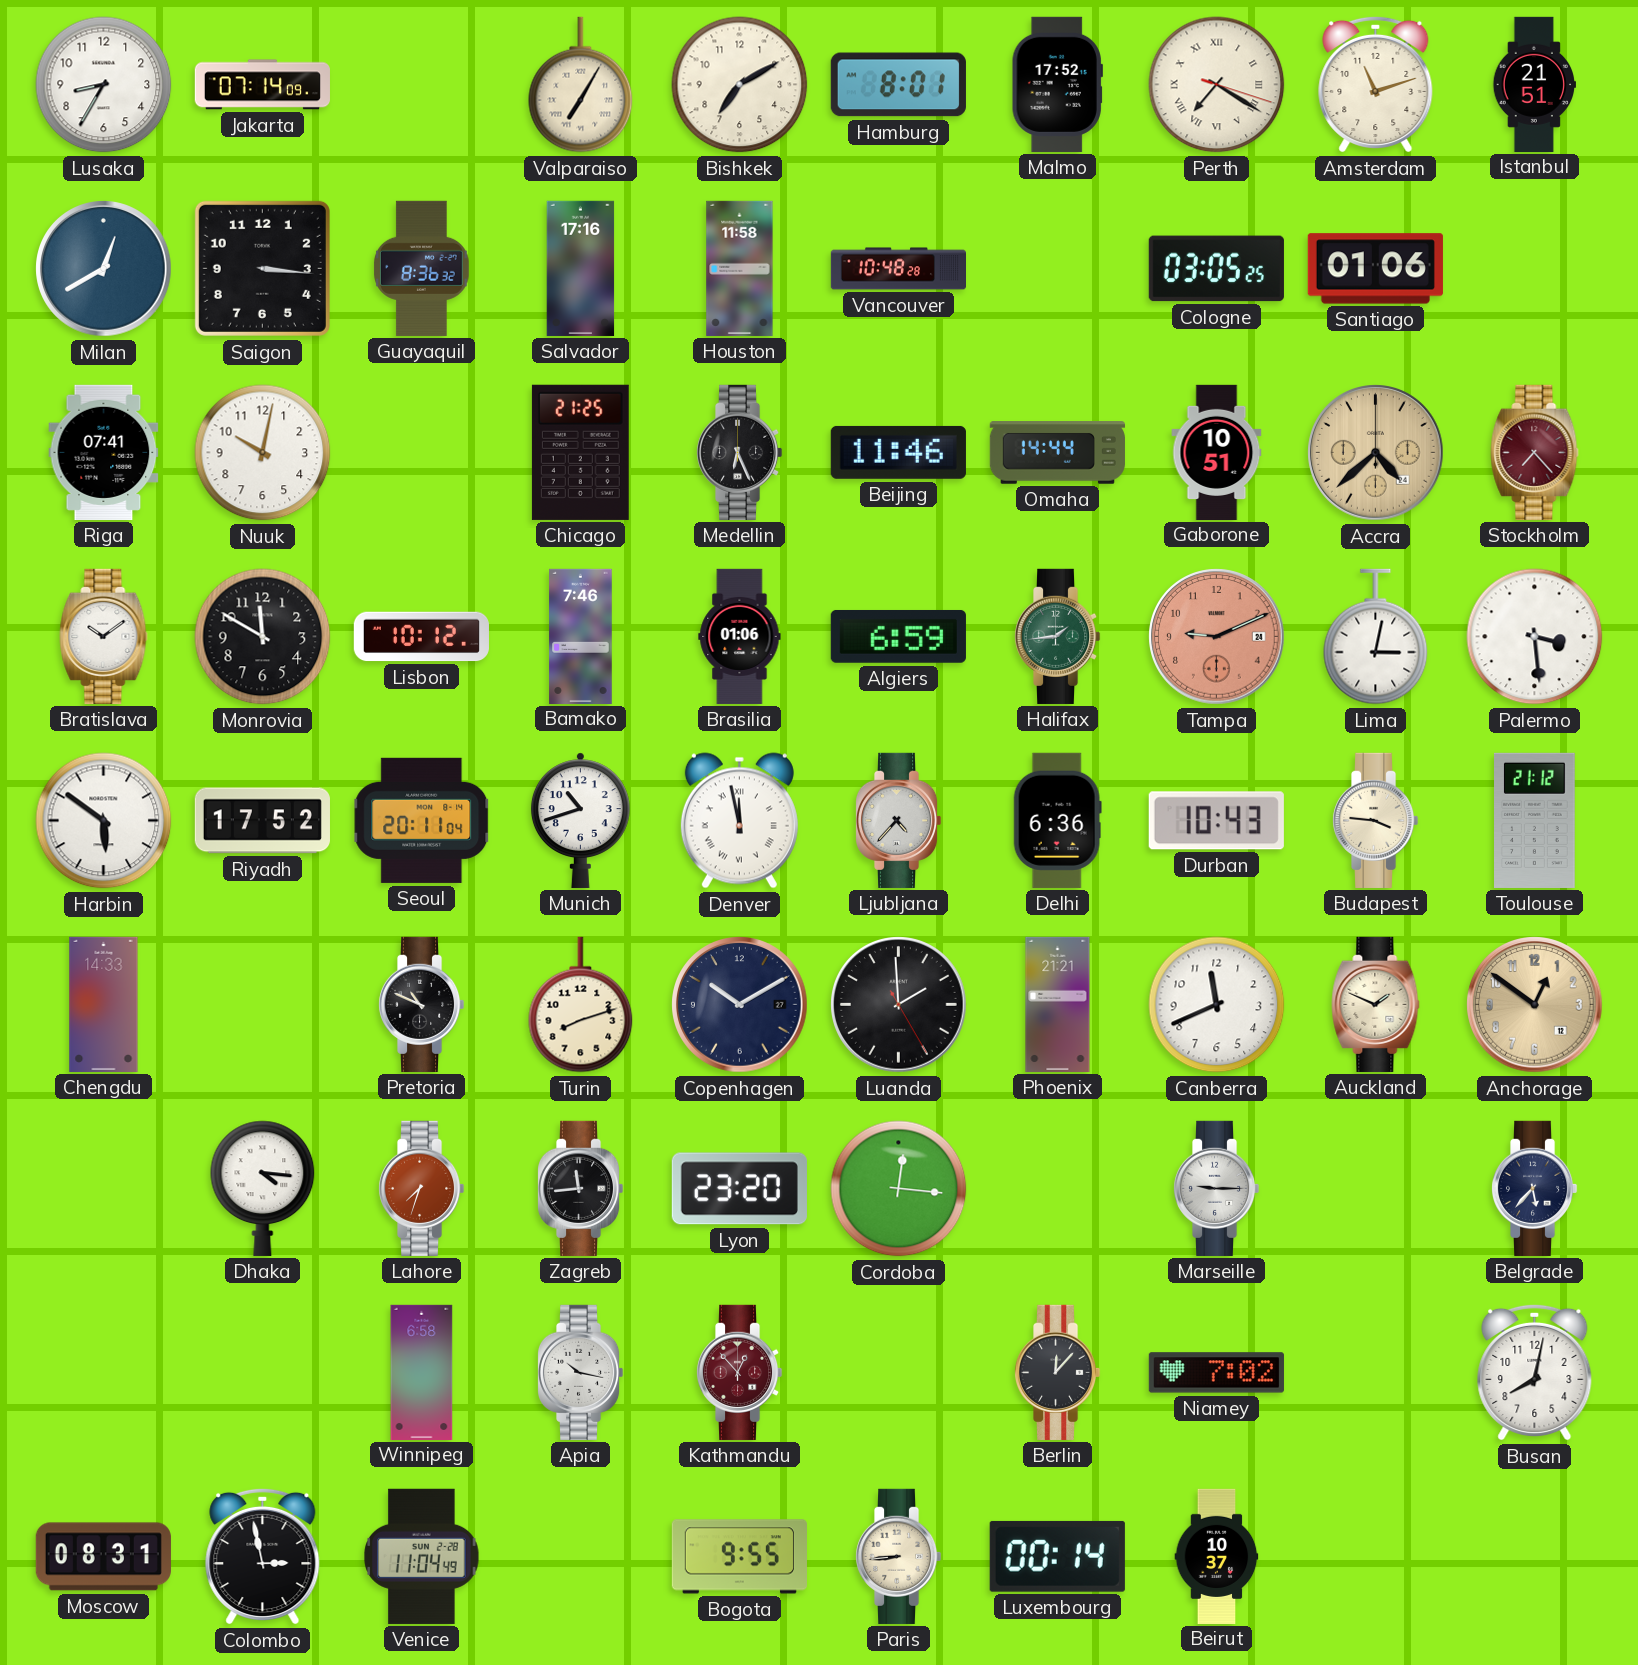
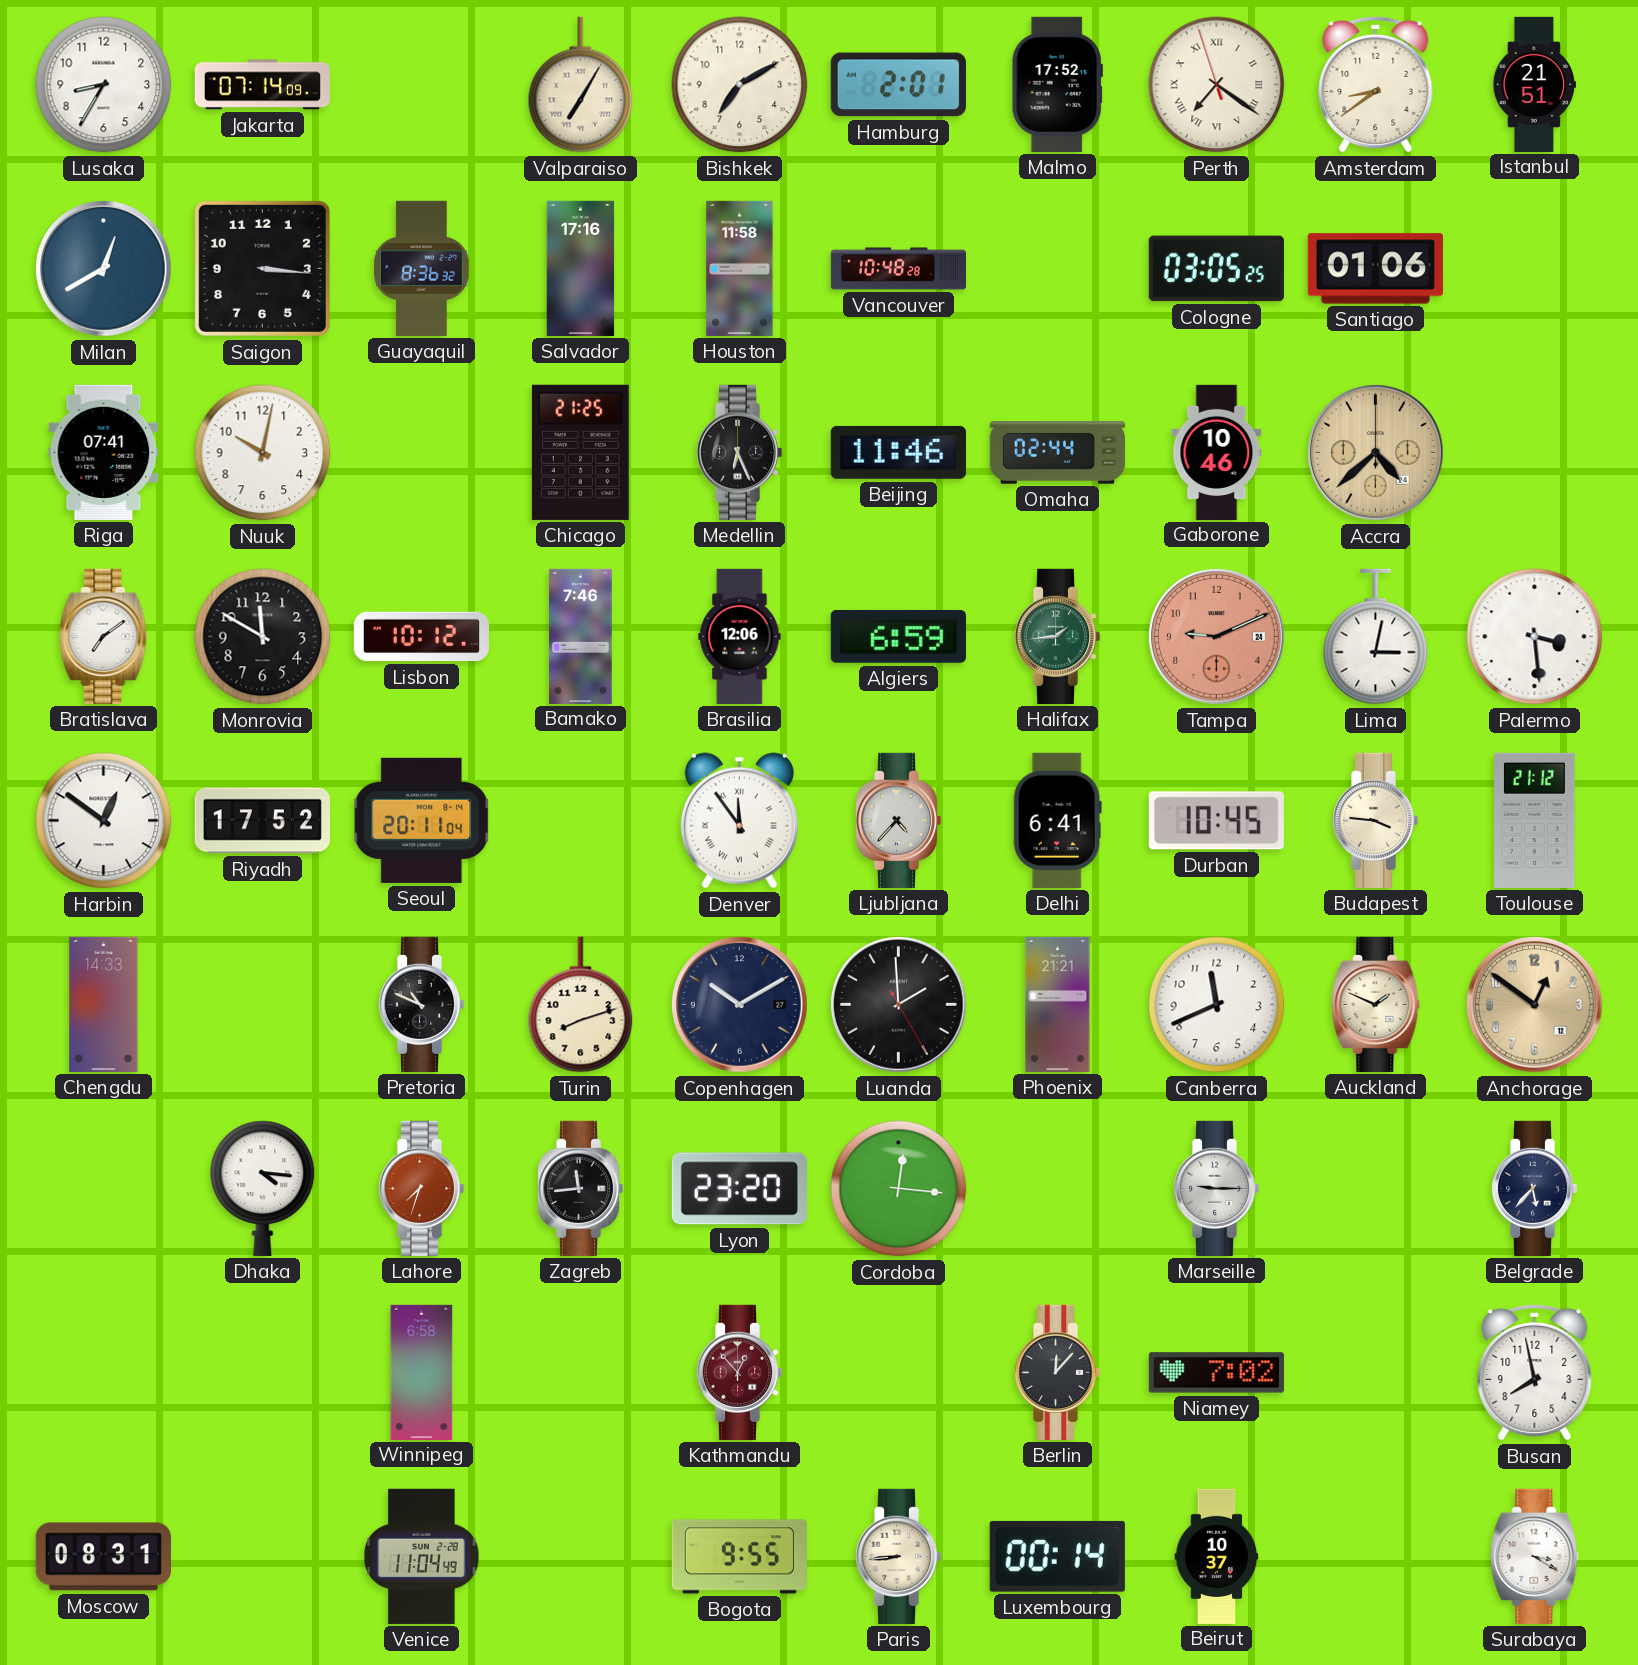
Hamburg: 8:01 -> 2:01
Perth: 7:20:18 -> 7:20:57
Amsterdam: 11:12 -> 8:39
Omaha: 14:44 -> 02:44
Gaborone: 10:51 -> 10:46
Stockholm: 7:23 -> none
Bratislava: 10:09 -> 7:09
Brasilia: 01:06 -> 12:06
Harbin: 5:51 -> 12:51
Munich: 10:42 -> none
Denver: 11:58 -> 11:54
Delhi: 6:36 -> 6:41
Durban: 10:43 -> 10:45
Apia: 10:17 -> none
Busan: 8:02 -> 7:58
Colombo: 2:58 -> none
Surabaya: none -> 3:20
